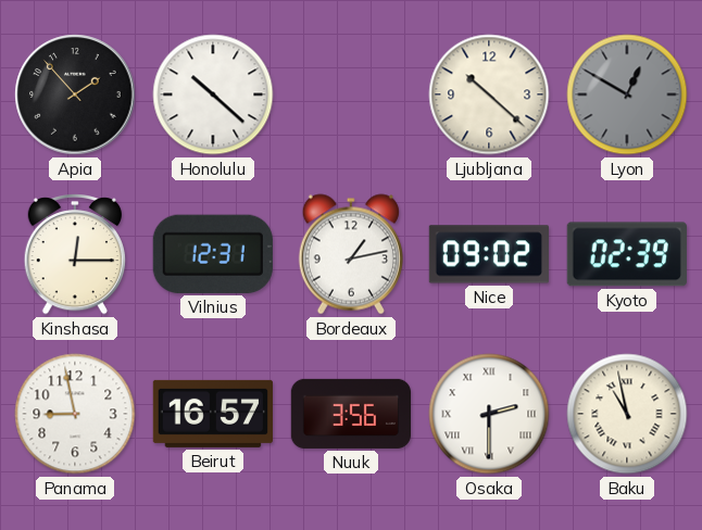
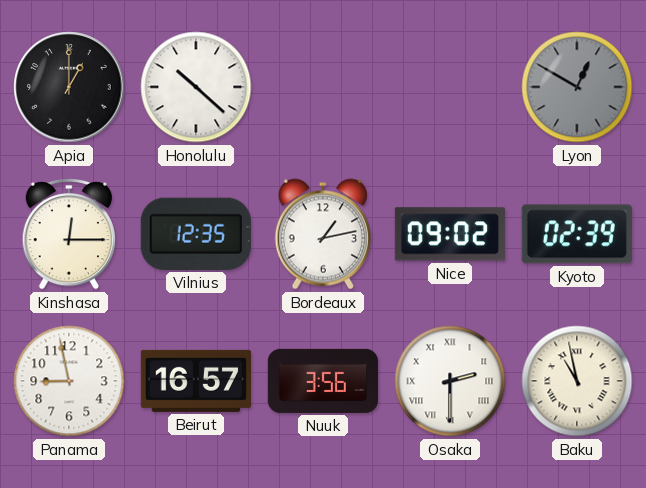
Apia: 1:53 -> 1:00
Ljubljana: 10:22 -> none
Vilnius: 12:31 -> 12:35
